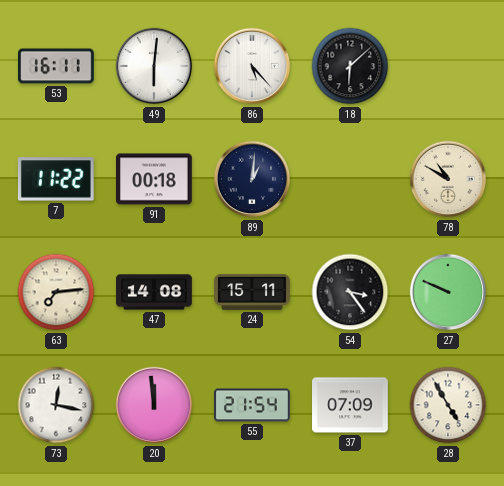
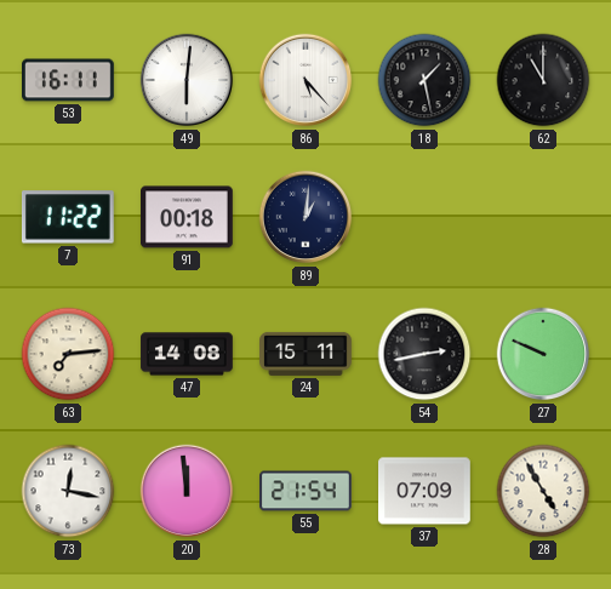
18: 6:08 -> 1:28
62: none -> 11:00
78: 10:50 -> none
54: 3:24 -> 2:43
